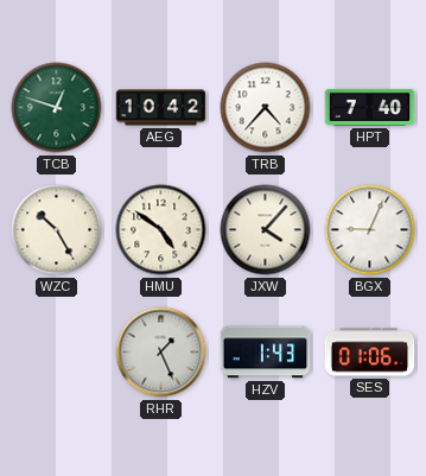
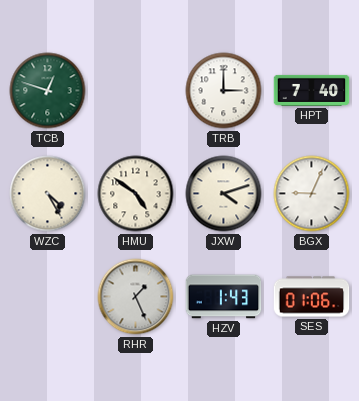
AEG: 10:42 -> none
TRB: 4:37 -> 3:00
WZC: 10:25 -> 4:25
JXW: 4:07 -> 4:12
